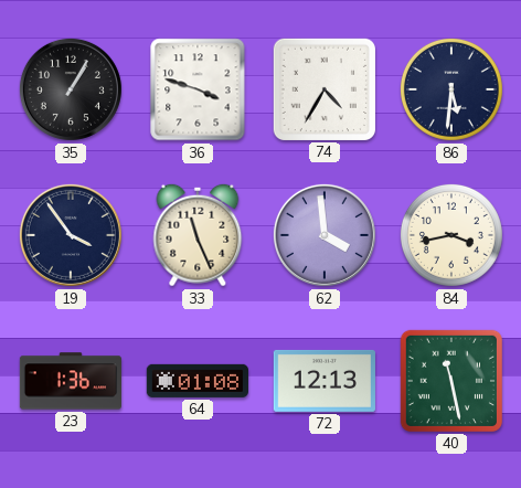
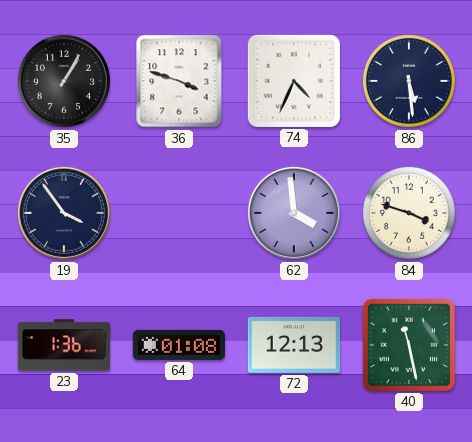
74: 4:35 -> 4:34
86: 5:31 -> 5:29
33: 11:26 -> none
84: 3:43 -> 3:48
